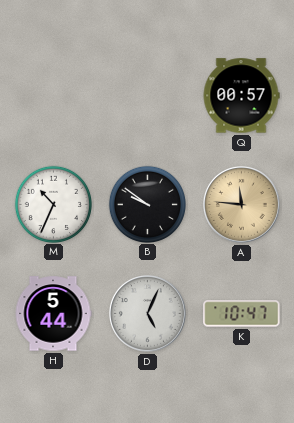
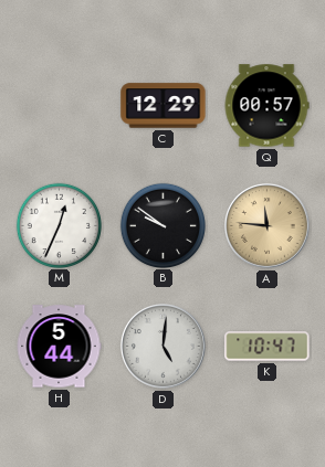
C: none -> 12:29
M: 10:34 -> 12:34
D: 5:04 -> 5:01
